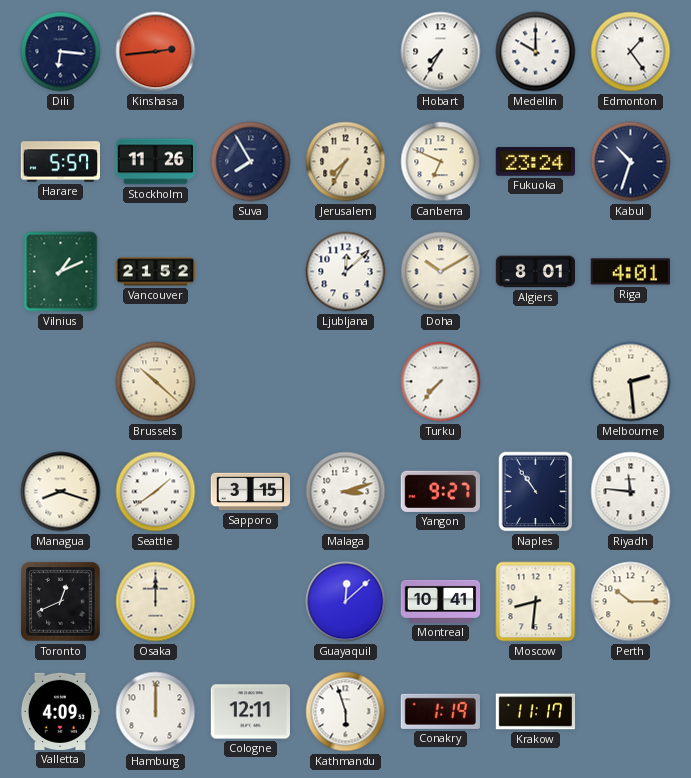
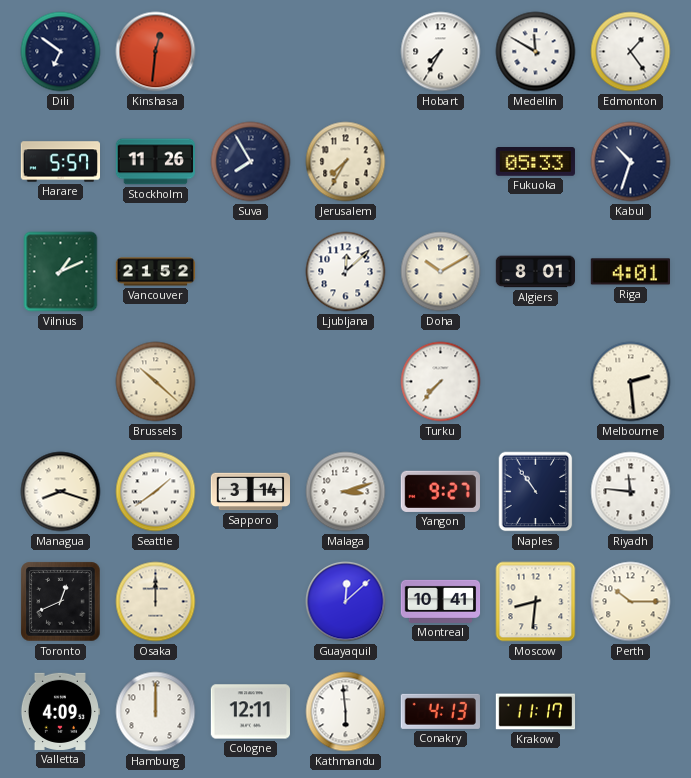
Dili: 6:16 -> 6:51
Kinshasa: 2:44 -> 12:31
Medellin: 10:00 -> 11:50
Canberra: 6:49 -> none
Fukuoka: 23:24 -> 05:33
Sapporo: 3:15 -> 3:14
Kathmandu: 5:57 -> 5:59
Conakry: 1:19 -> 4:13
